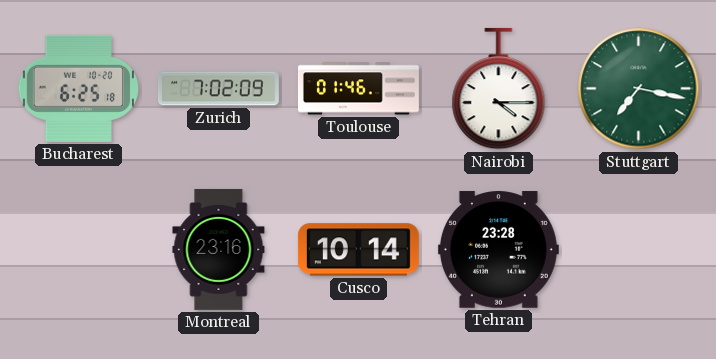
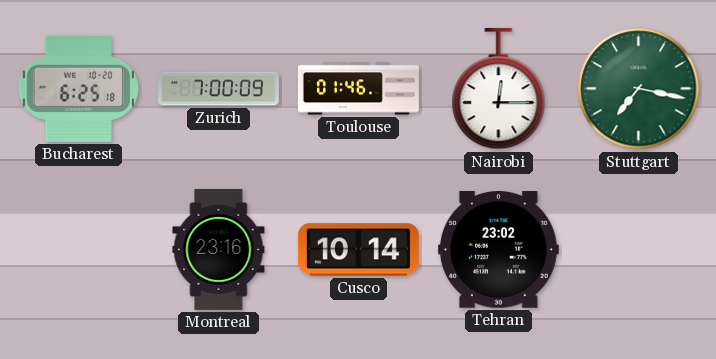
Zurich: 7:02 -> 7:00
Nairobi: 4:15 -> 12:15
Tehran: 23:28 -> 23:02
